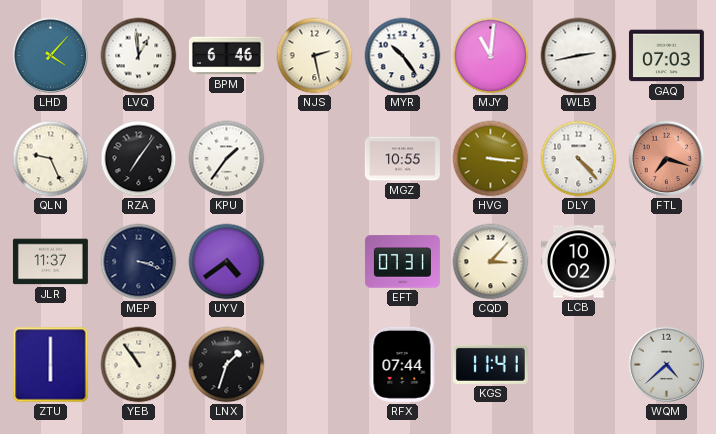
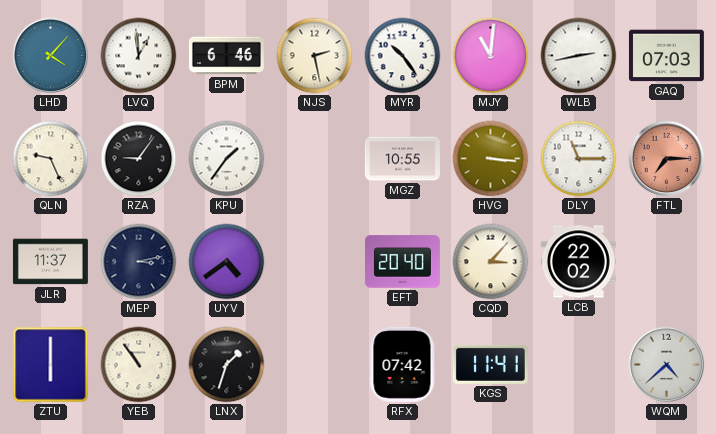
RZA: 7:06 -> 9:06
DLY: 4:23 -> 11:15
FTL: 7:18 -> 7:15
MEP: 3:18 -> 3:13
EFT: 07:31 -> 20:40
LCB: 10:02 -> 22:02
RFX: 07:44 -> 07:42
